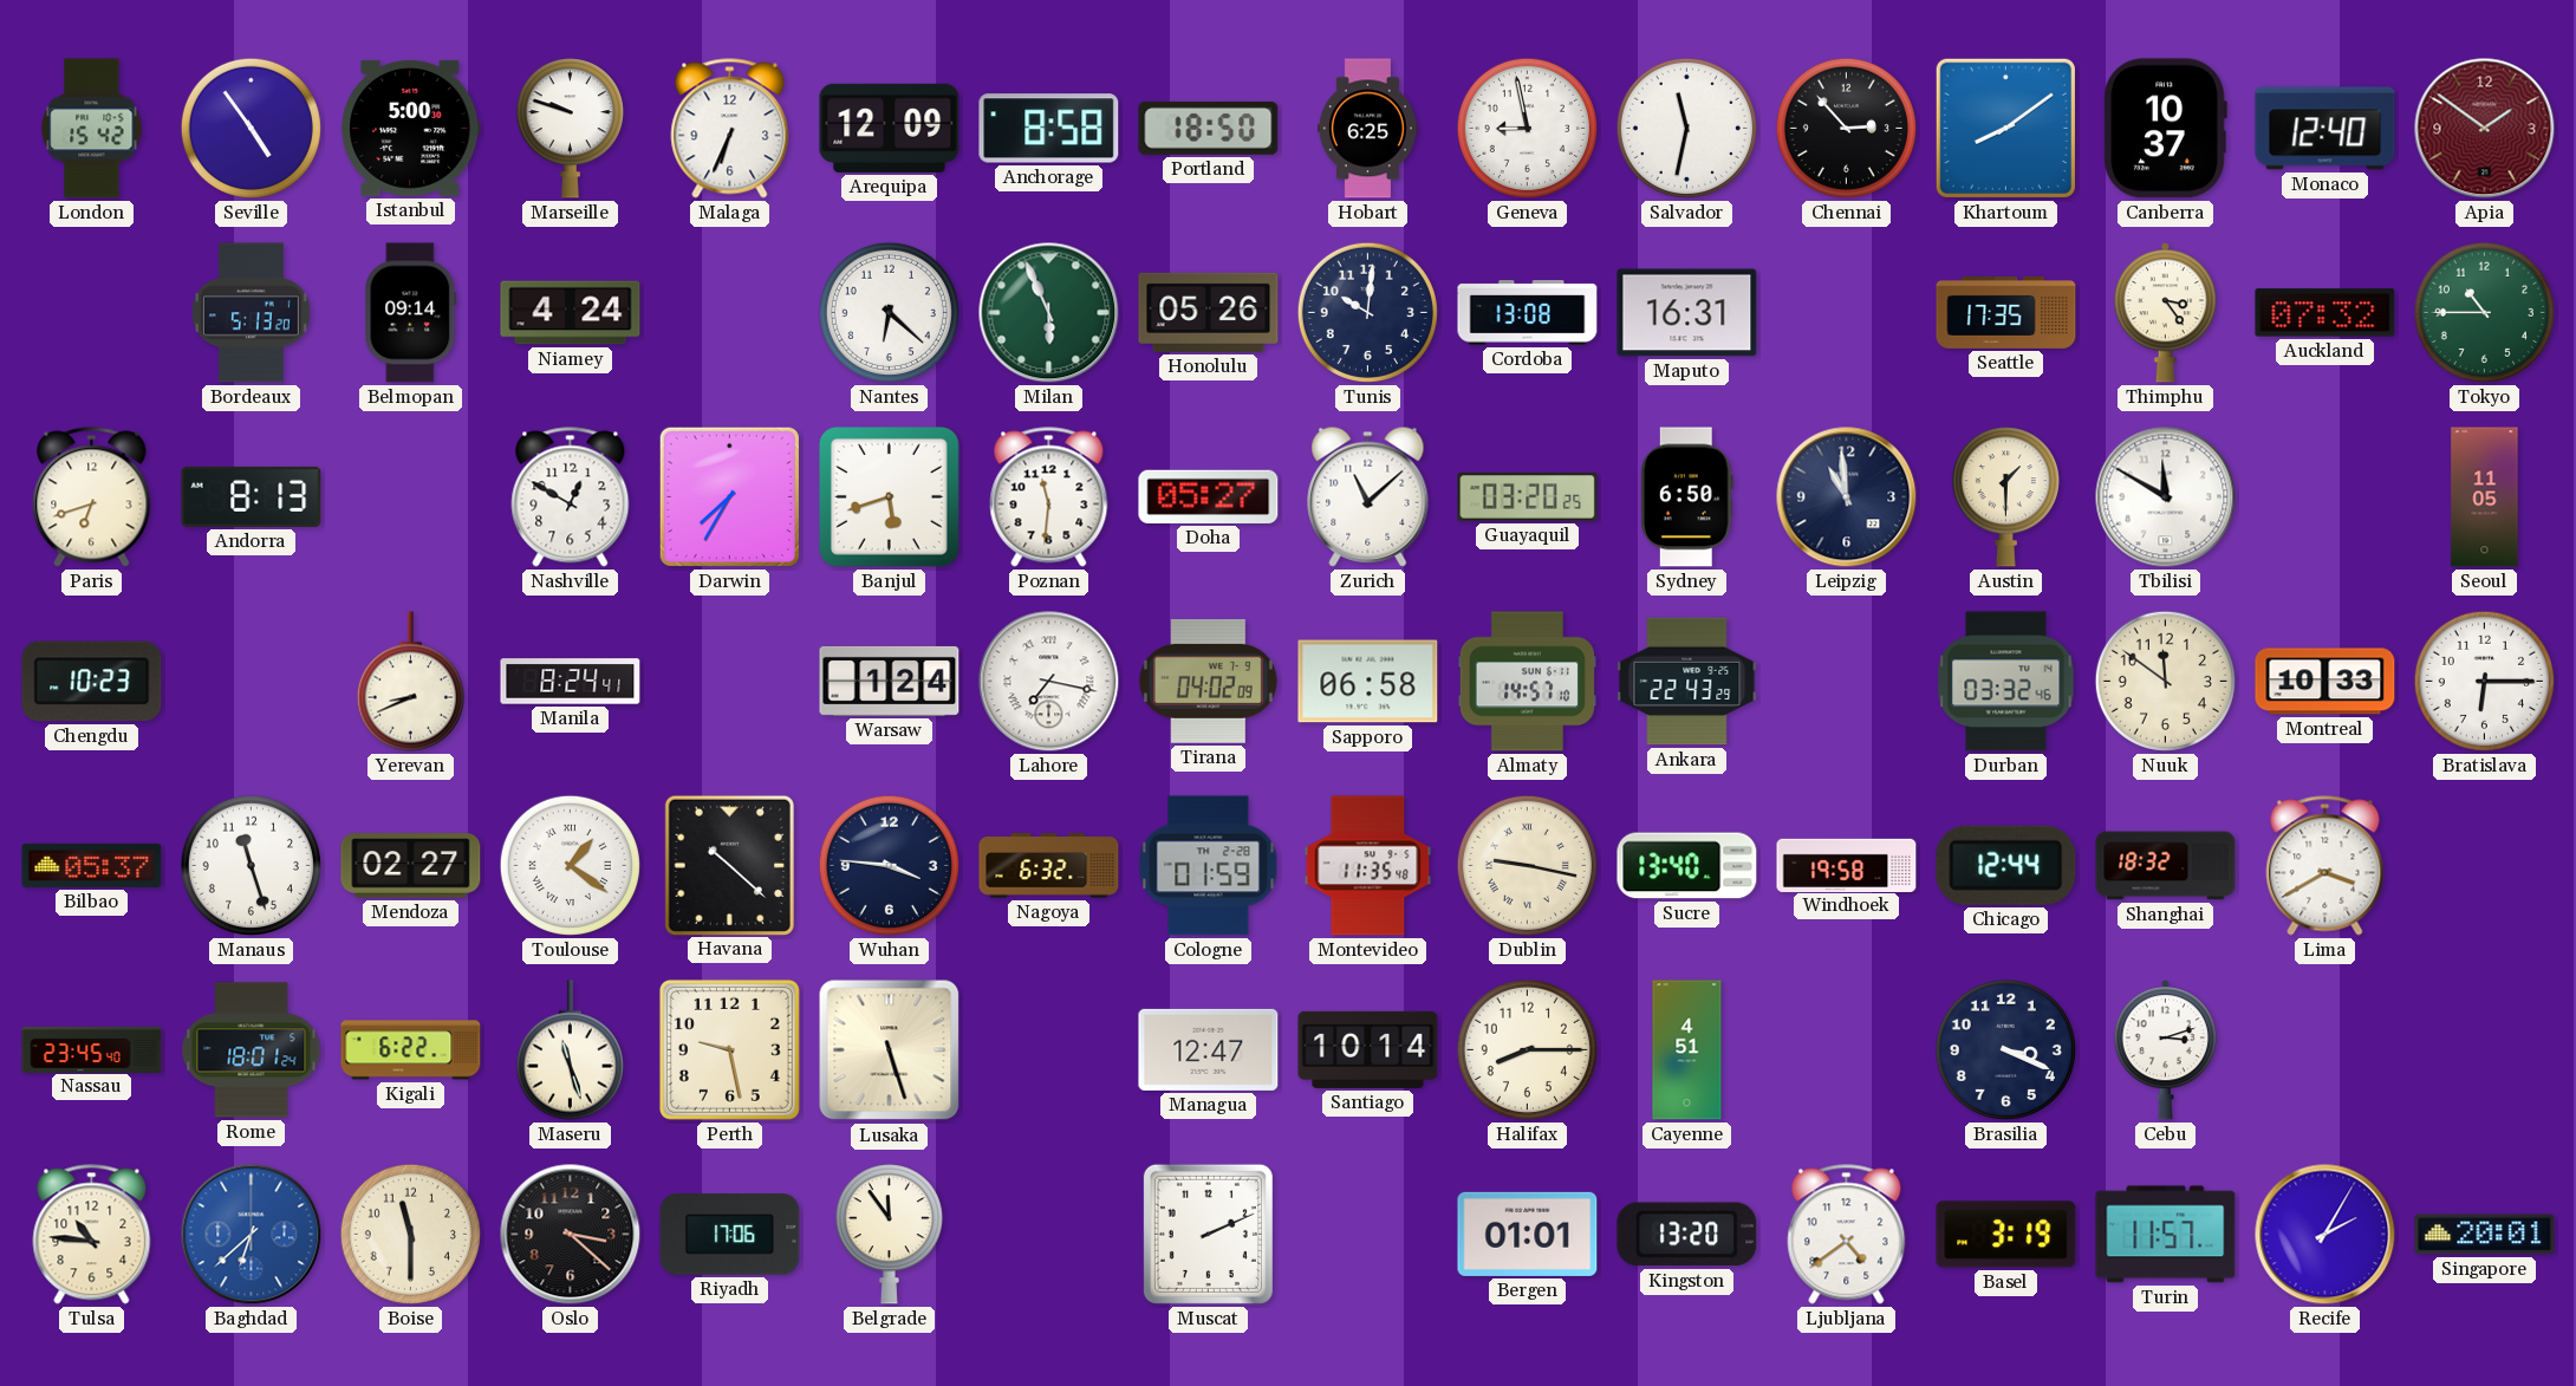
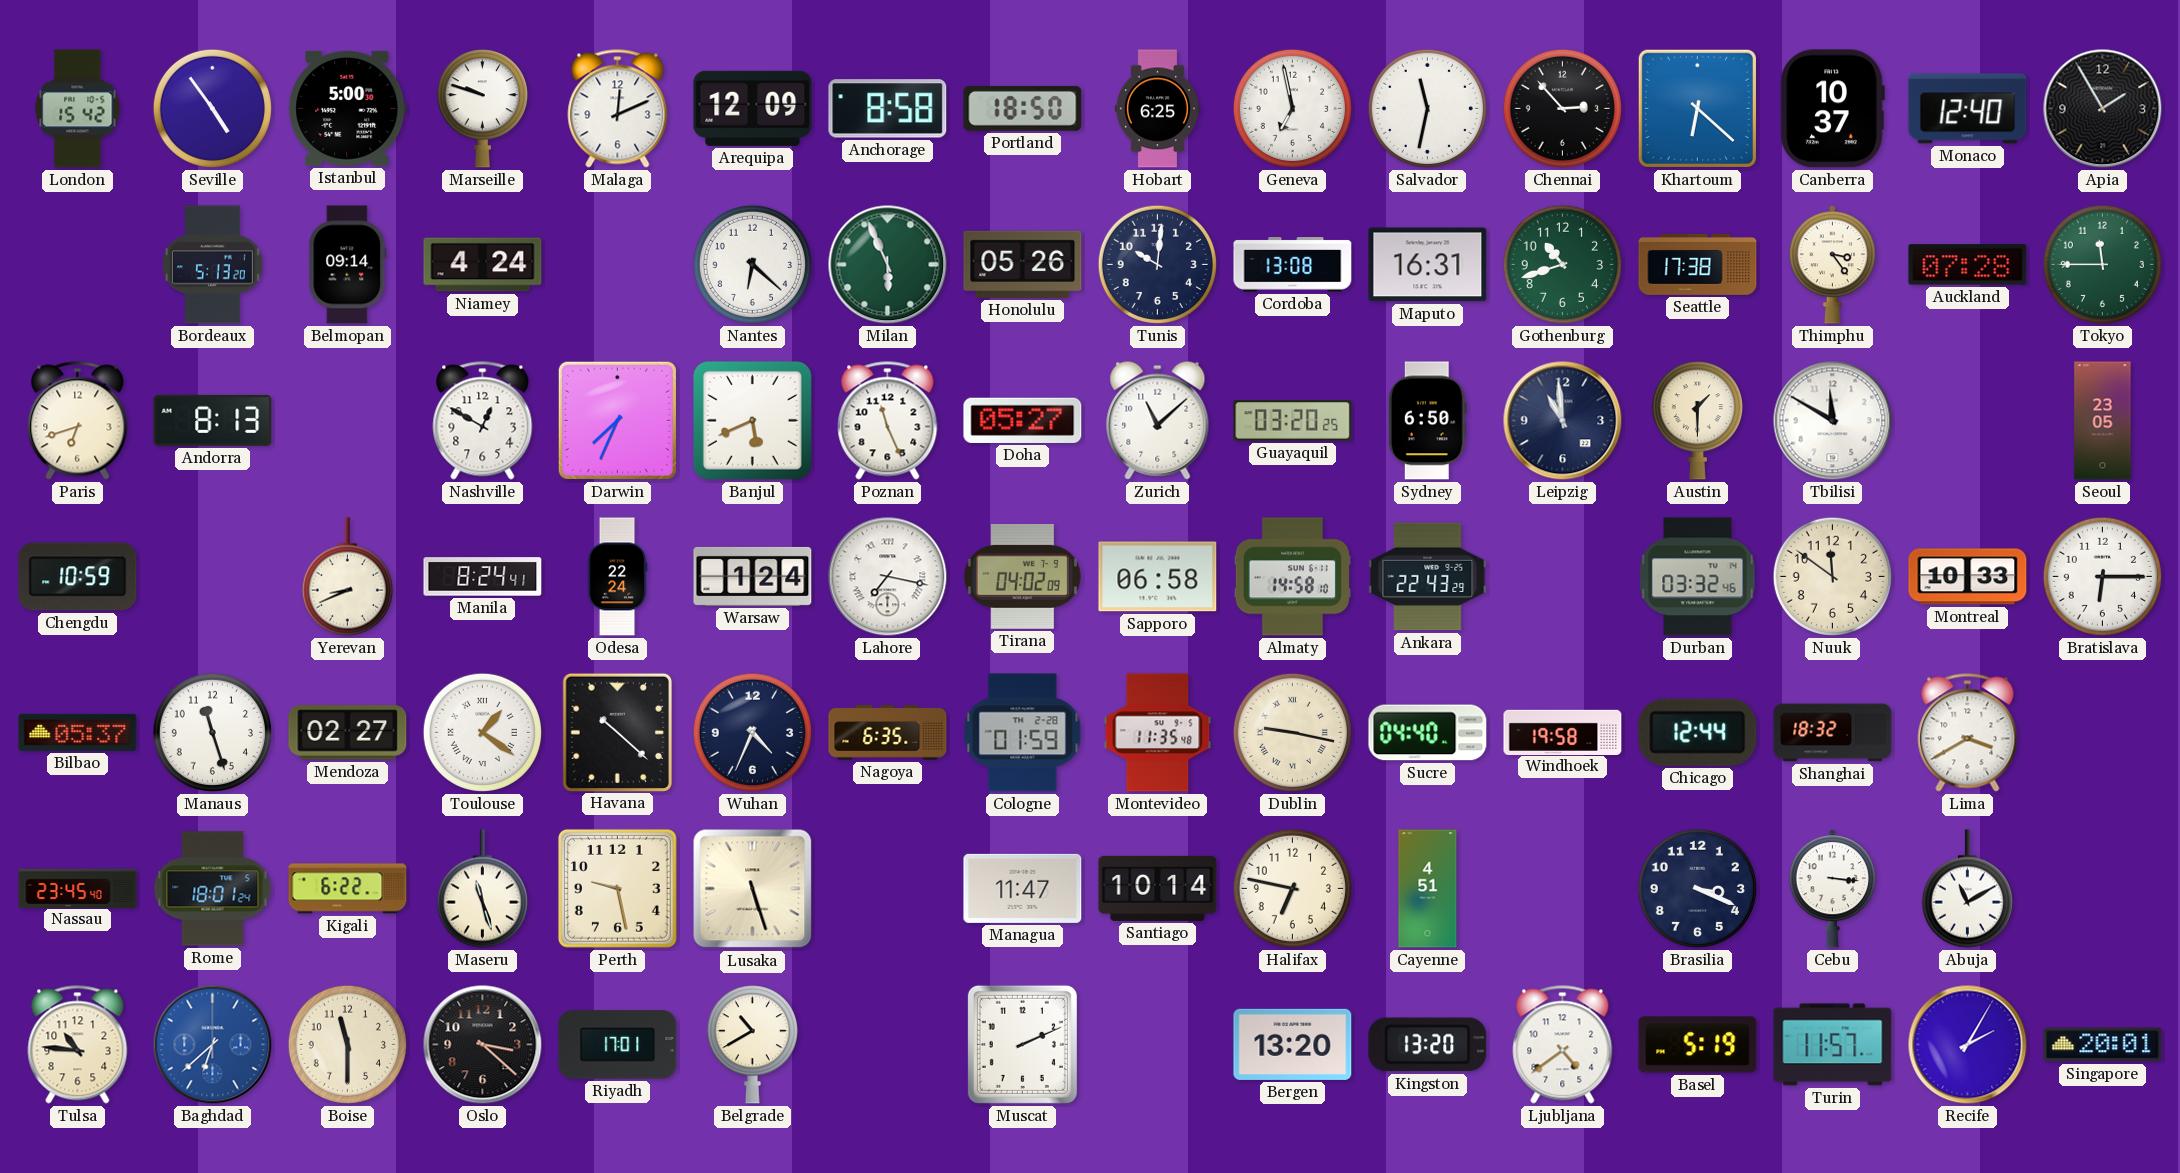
Malaga: 6:34 -> 12:11
Geneva: 8:58 -> 6:58
Khartoum: 8:09 -> 6:22
Apia: 1:51 -> 1:55
Apia dial: burgundy -> black
Gothenburg: none -> 10:42
Seattle: 17:35 -> 17:38
Auckland: 07:32 -> 07:28
Tokyo: 10:45 -> 11:45
Darwin: 7:35 -> 7:34
Banjul: 5:42 -> 5:41
Poznan: 11:31 -> 11:26
Seoul: 11:05 -> 23:05
Chengdu: 10:23 -> 10:59
Odesa: none -> 22:24
Almaty: 14:57 -> 14:58
Wuhan: 3:46 -> 4:34
Nagoya: 6:32 -> 6:35
Sucre: 13:40 -> 04:40
Managua: 12:47 -> 11:47
Halifax: 8:15 -> 6:47
Cebu: 3:12 -> 3:16
Abuja: none -> 11:10
Riyadh: 17:06 -> 17:01
Belgrade: 11:54 -> 10:40
Bergen: 01:01 -> 13:20
Basel: 3:19 -> 5:19
